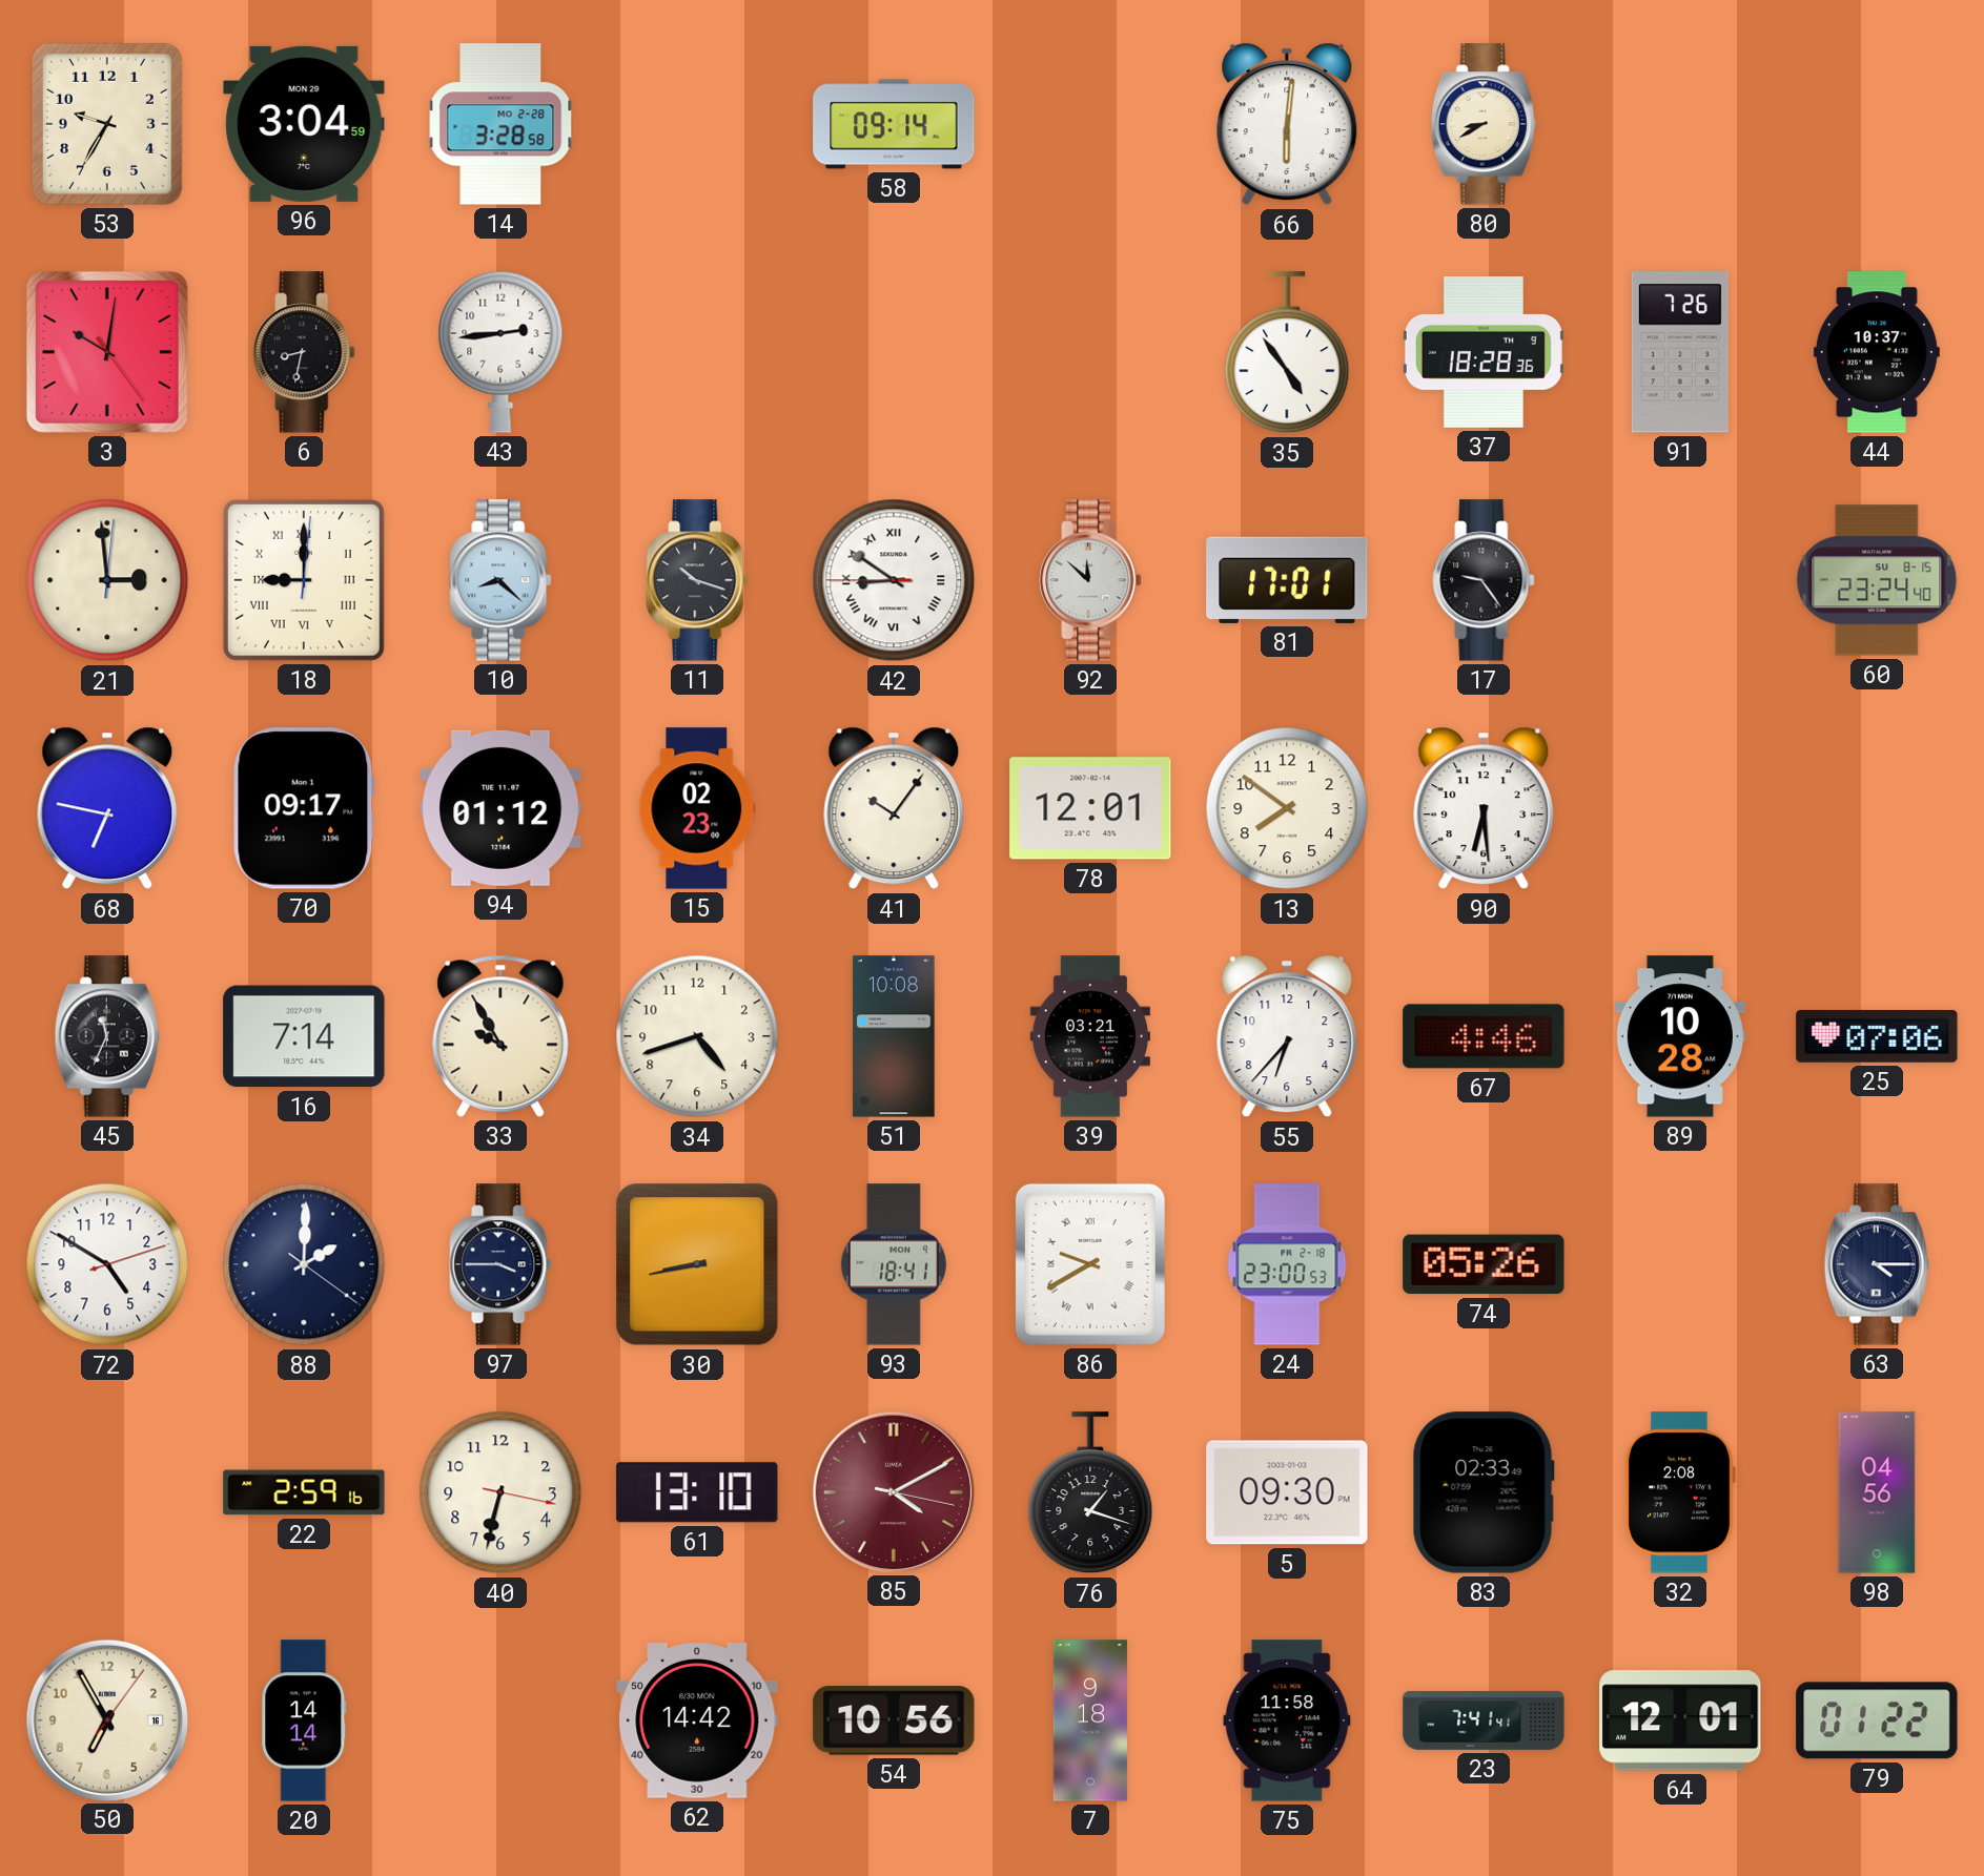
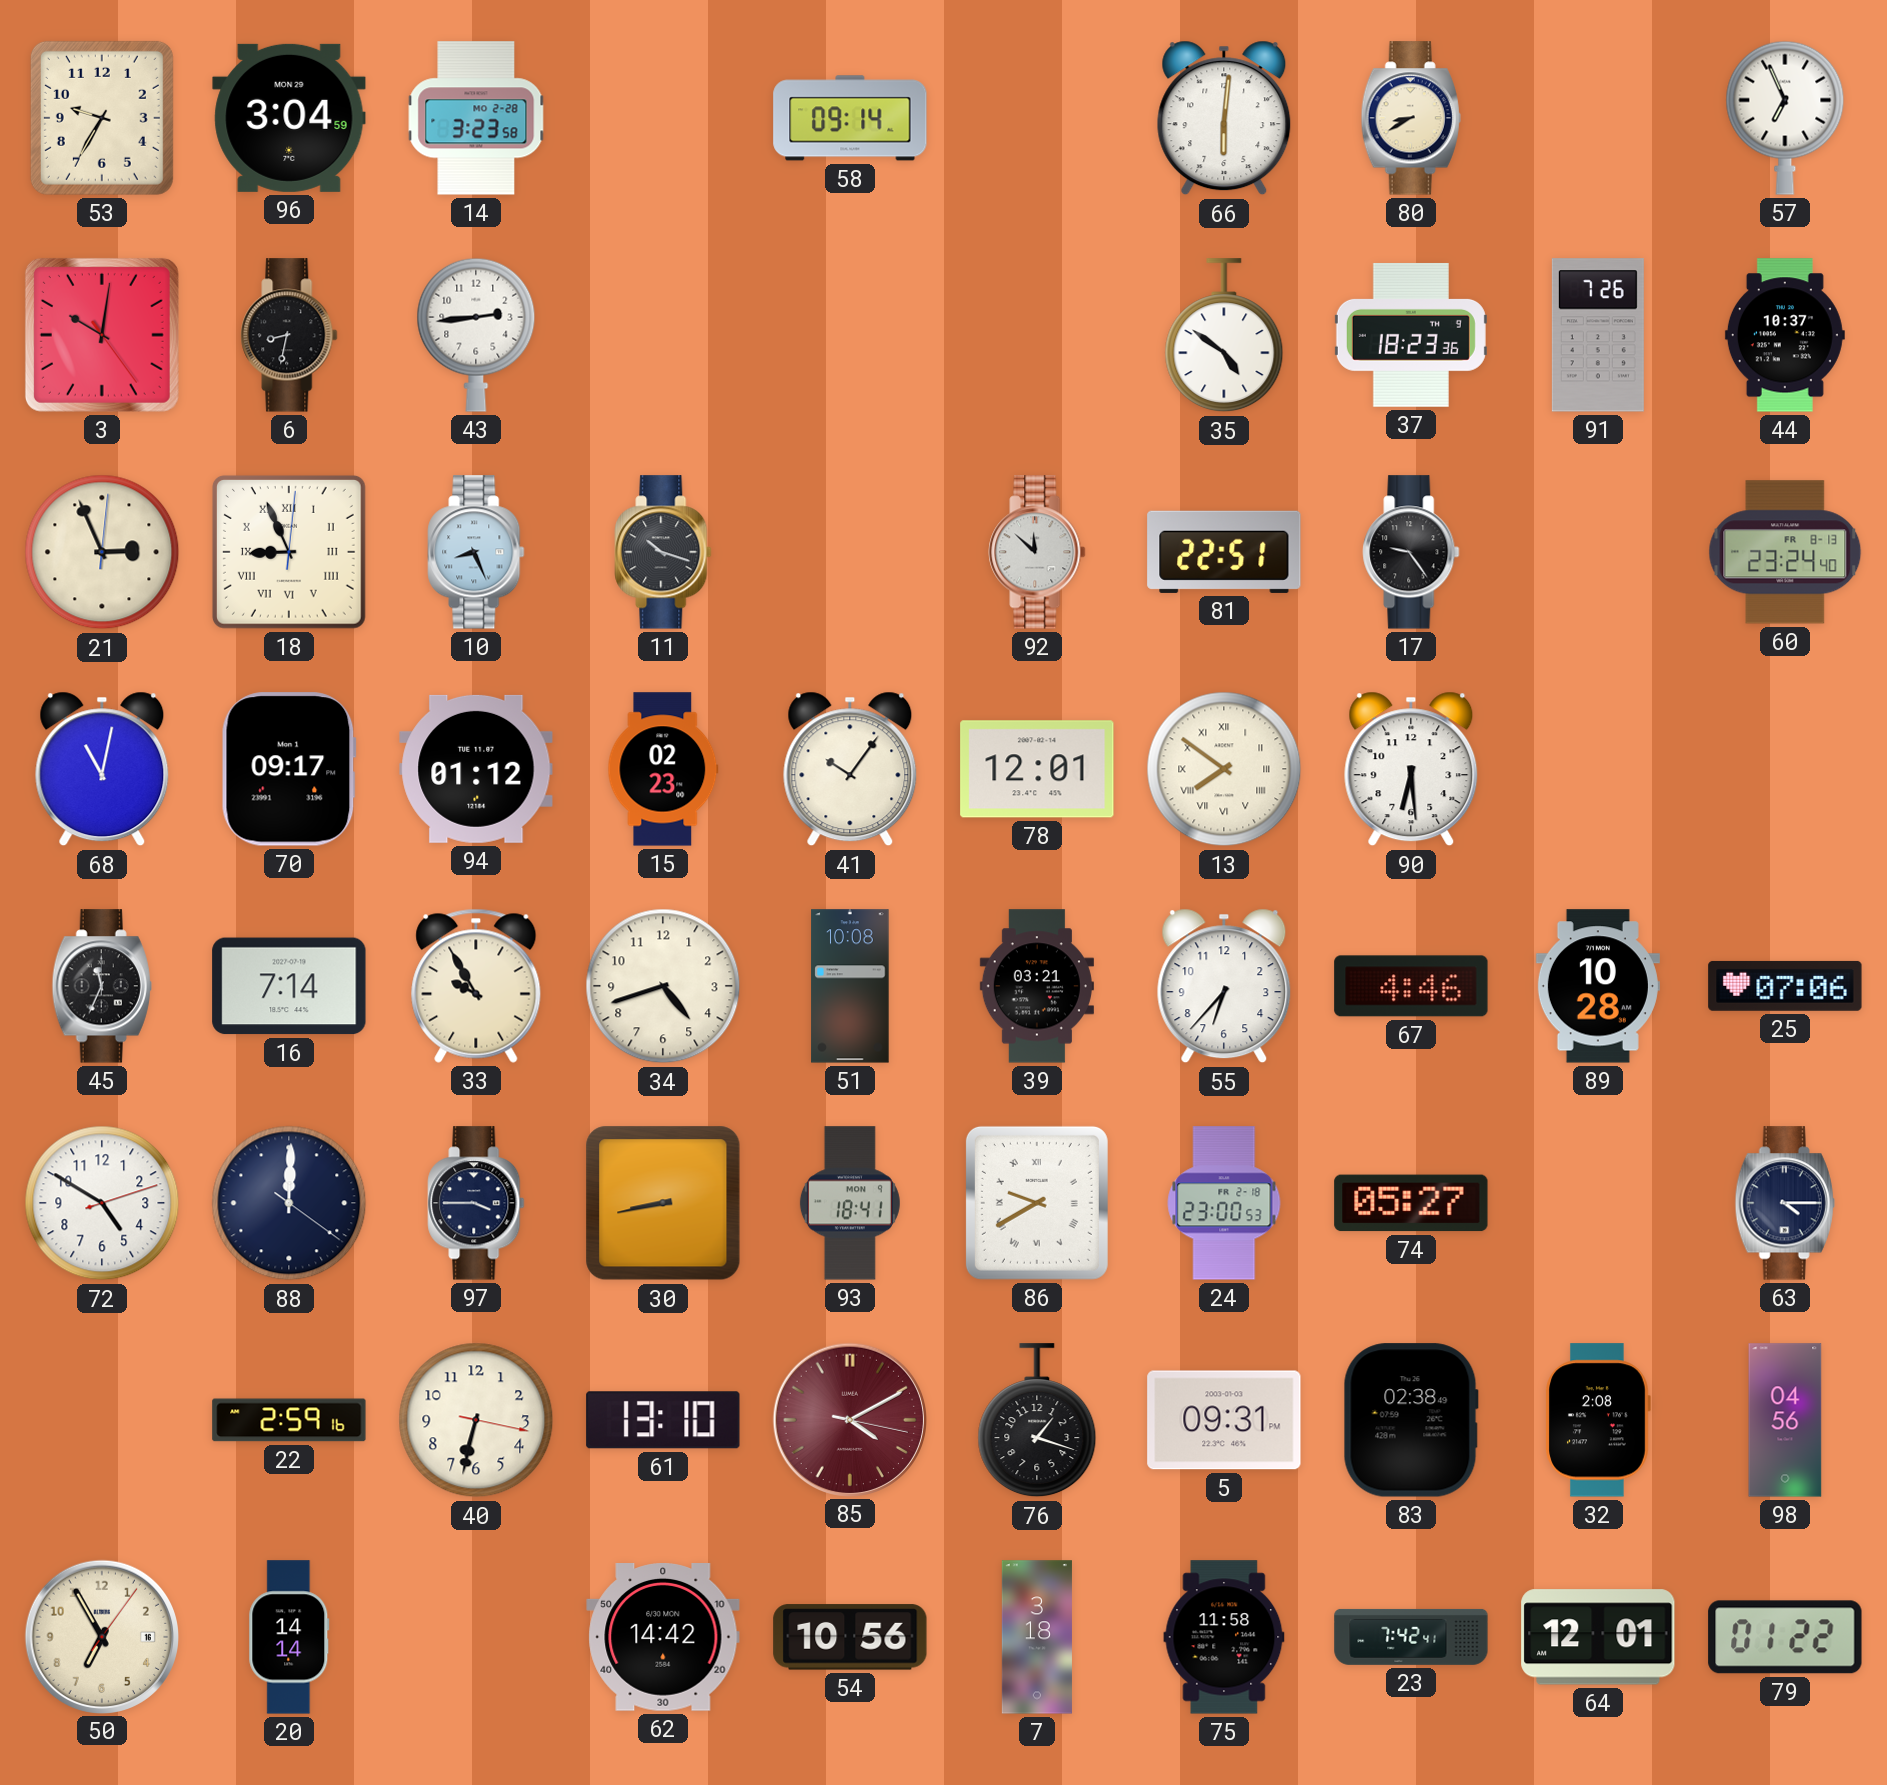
14: 3:28 -> 3:23
57: none -> 6:56
35: 4:54 -> 4:51
37: 18:28 -> 18:23
21: 2:59 -> 2:56
18: 9:00 -> 8:56
10: 8:22 -> 8:26
42: 8:50 -> none
81: 17:01 -> 22:51
60 date: SU 8-15 -> FR 8-13
68: 6:47 -> 11:02
13 numerals: Arabic -> Roman
88: 2:00 -> 12:00
74: 05:26 -> 05:27
5: 09:30 -> 09:31
83: 02:33 -> 02:38
7: 9:18 -> 3:18
23: 7:41 -> 7:42
